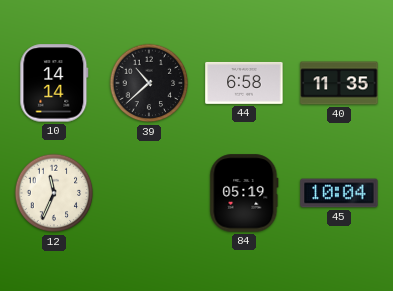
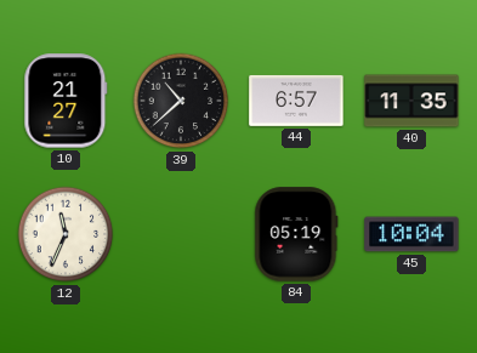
10: 14:14 -> 21:27
44: 6:58 -> 6:57
